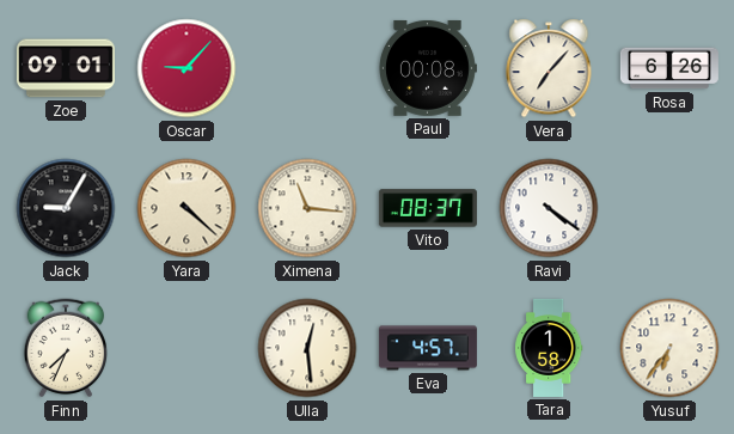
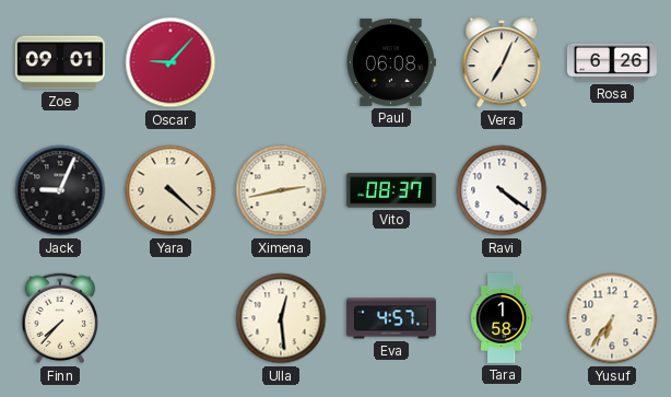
Paul: 00:08 -> 06:08
Vera: 7:07 -> 7:04
Jack: 9:05 -> 9:04
Ximena: 11:16 -> 2:43
Finn: 7:34 -> 7:37
